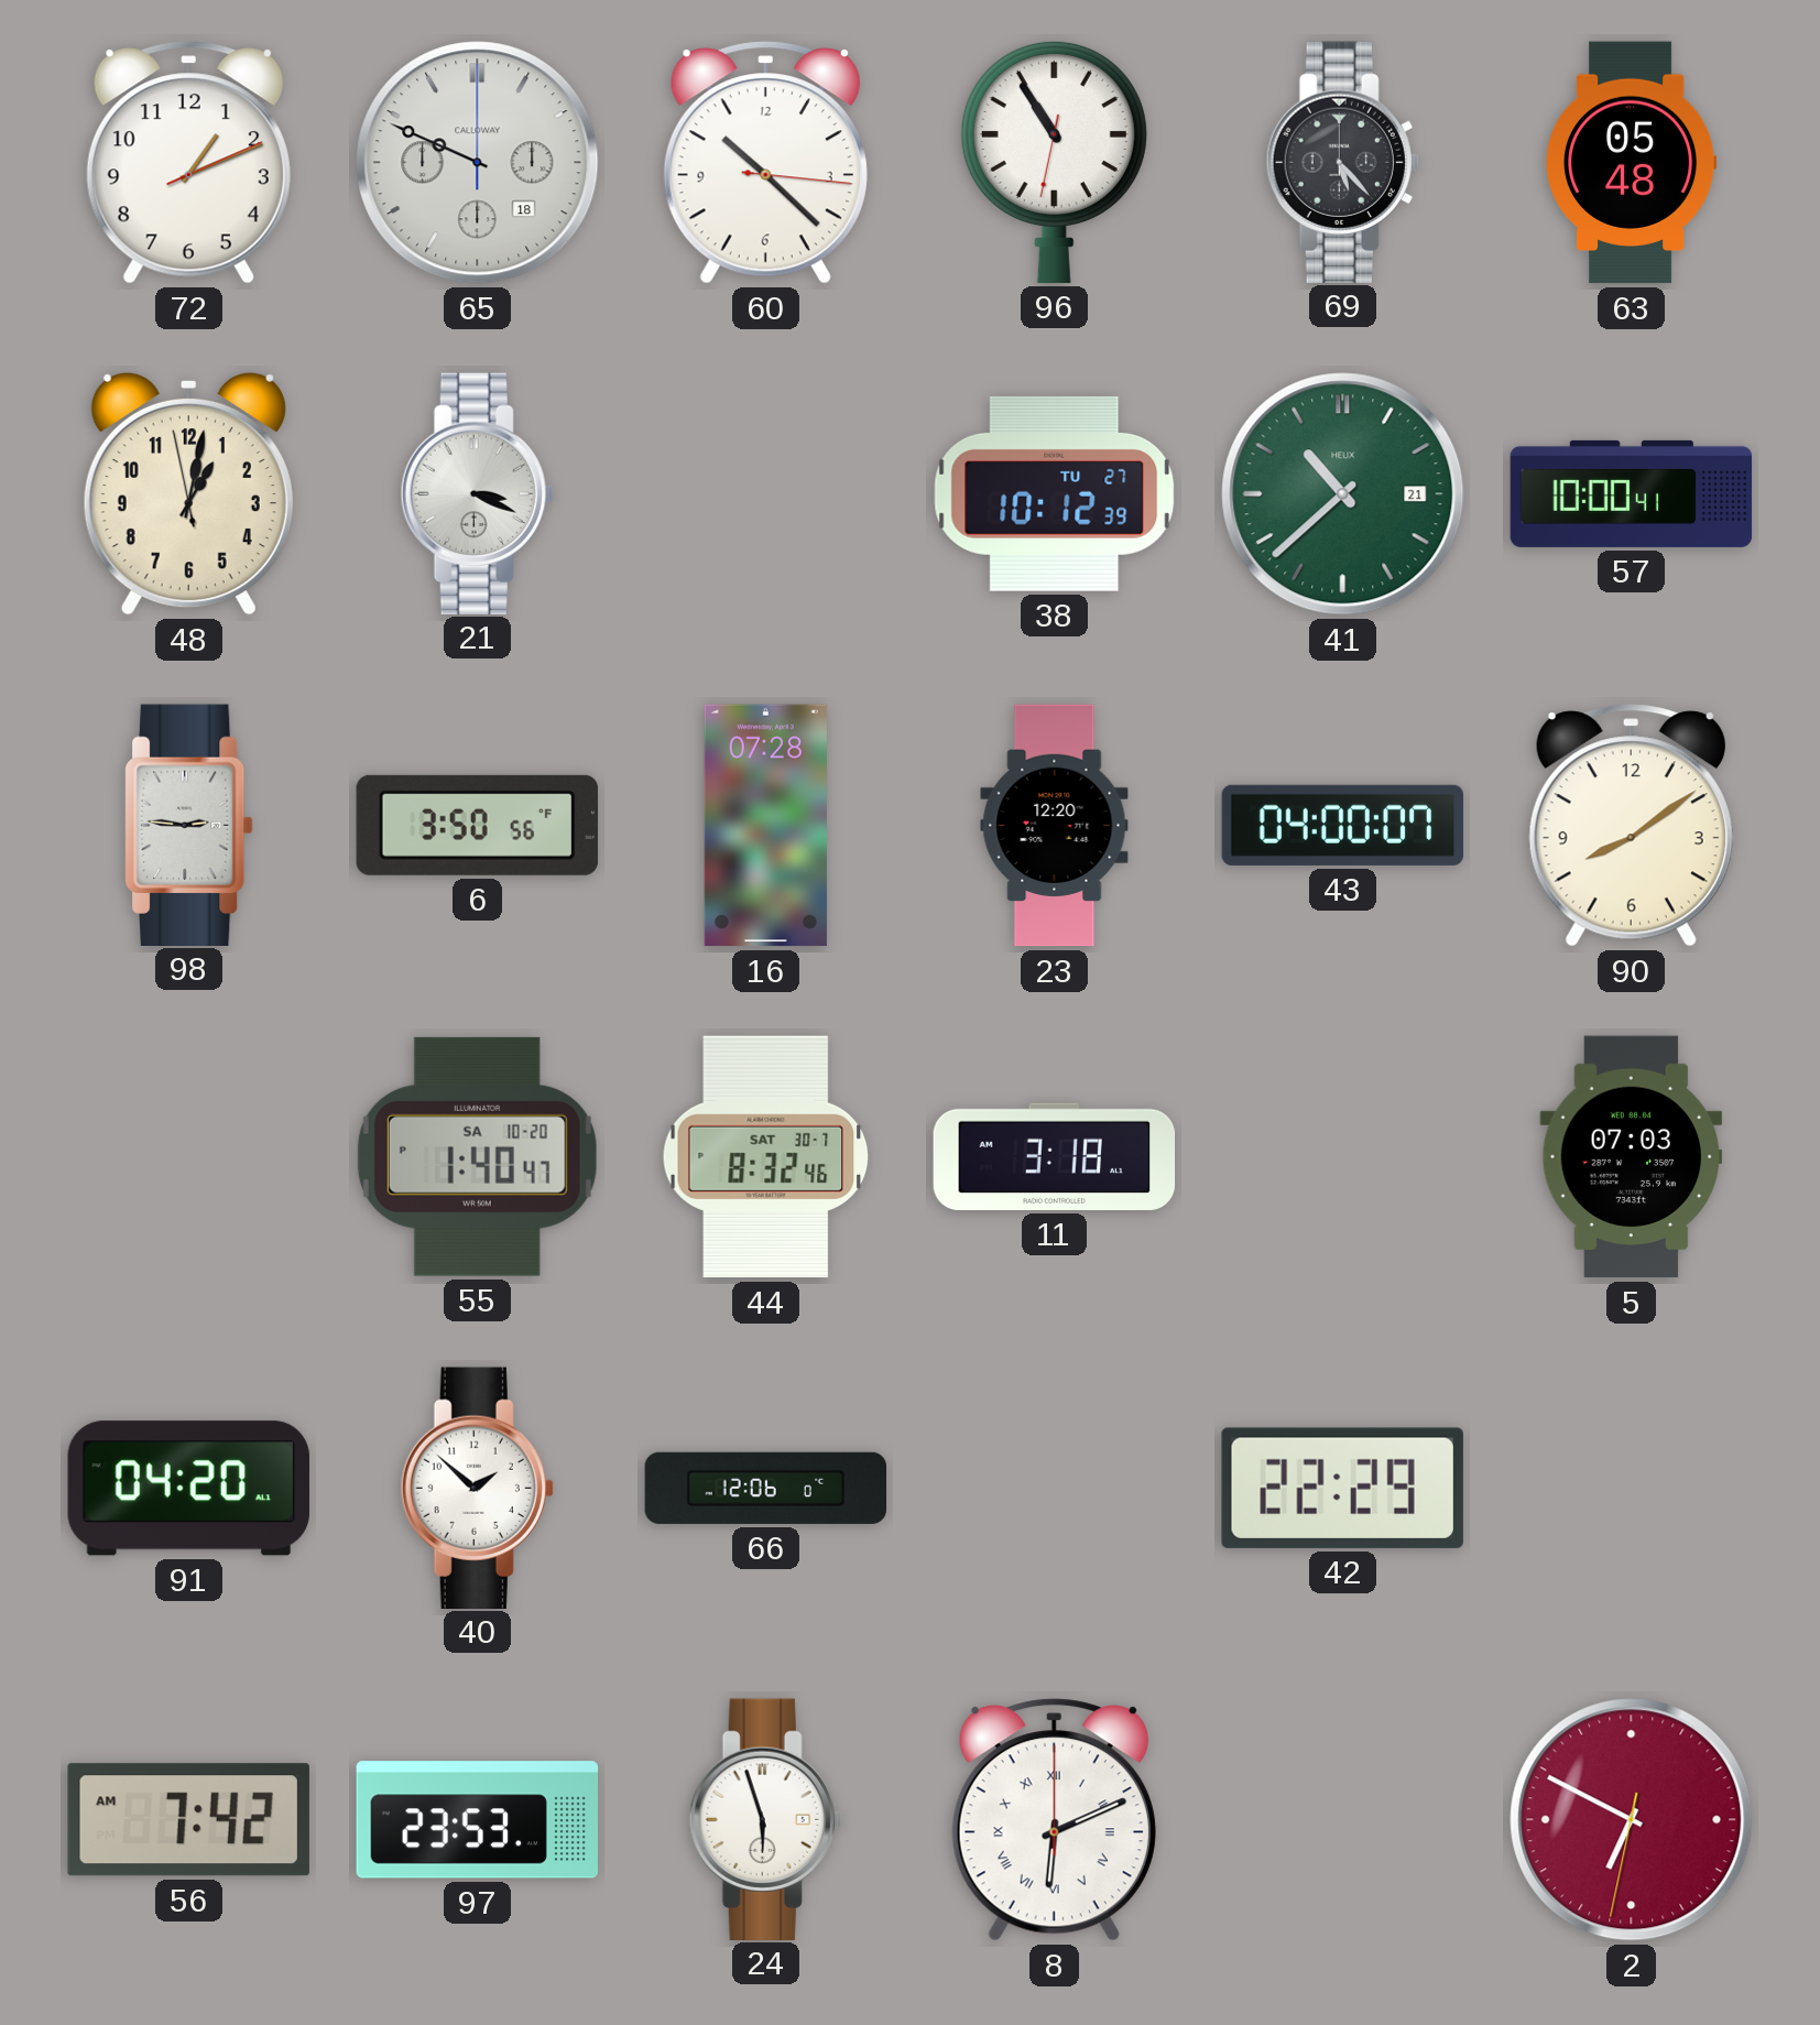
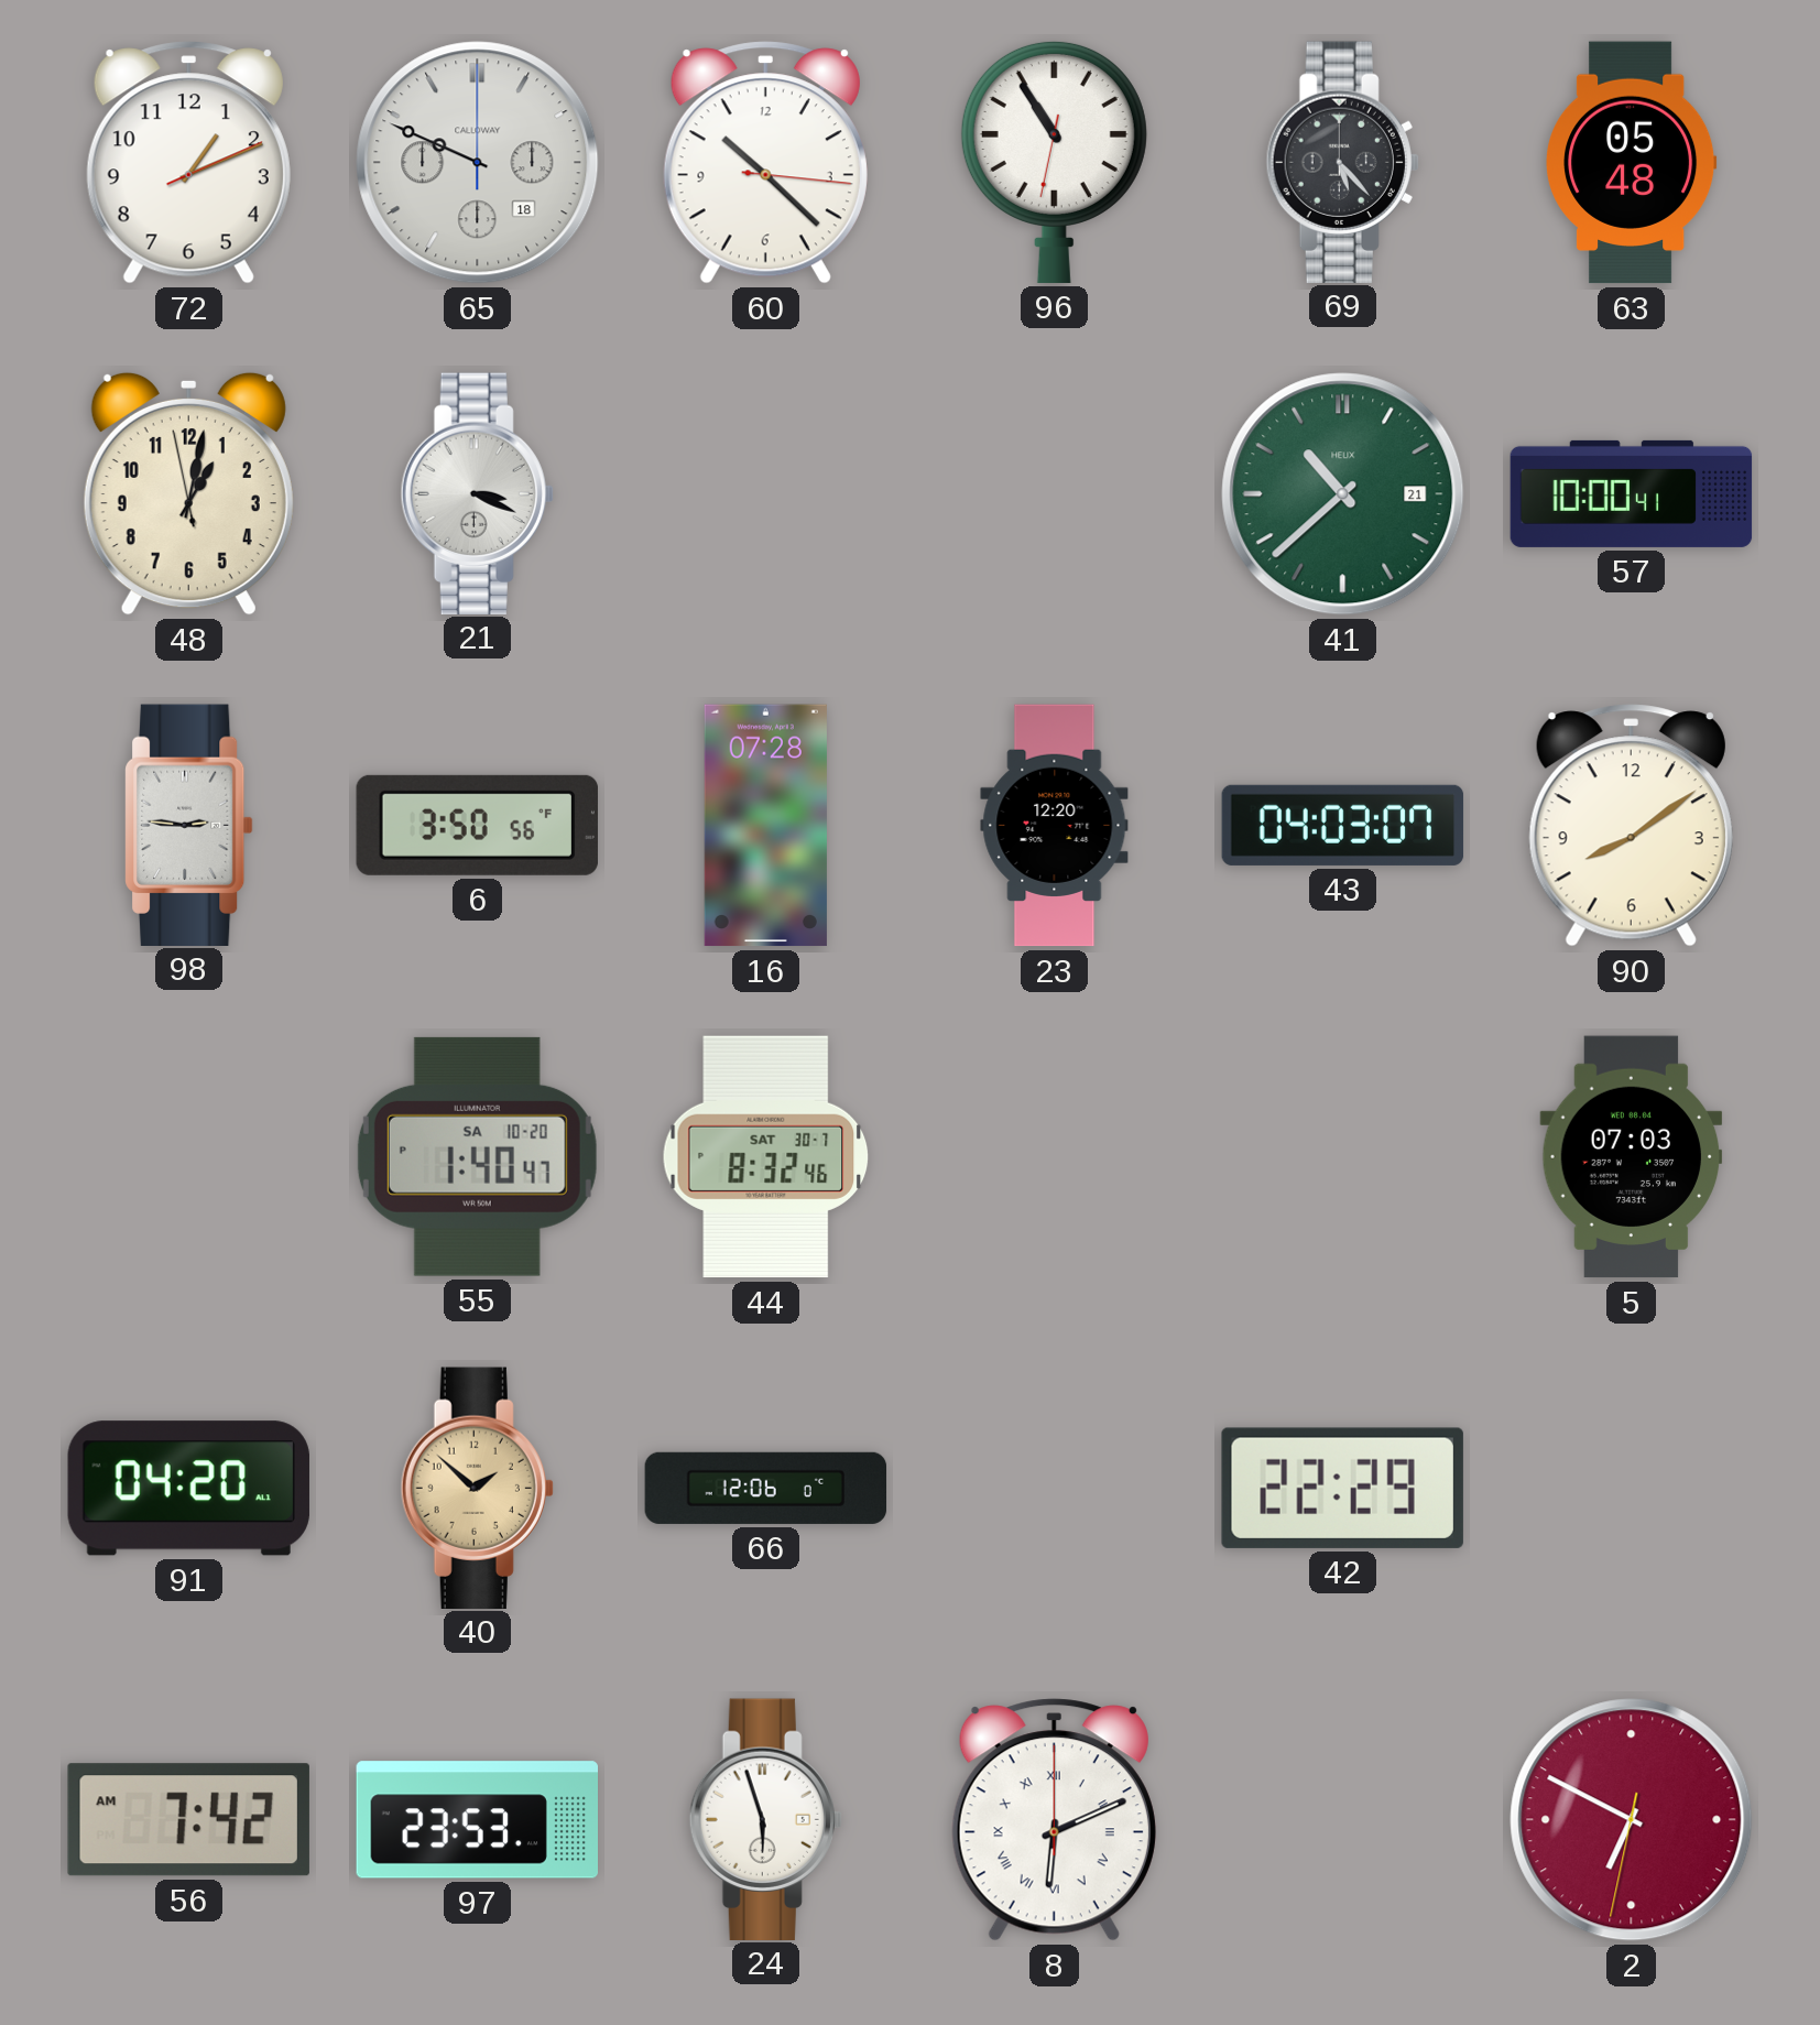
38: 10:12 -> none
43: 04:00 -> 04:03
11: 3:18 -> none
40 dial: white -> champagne
